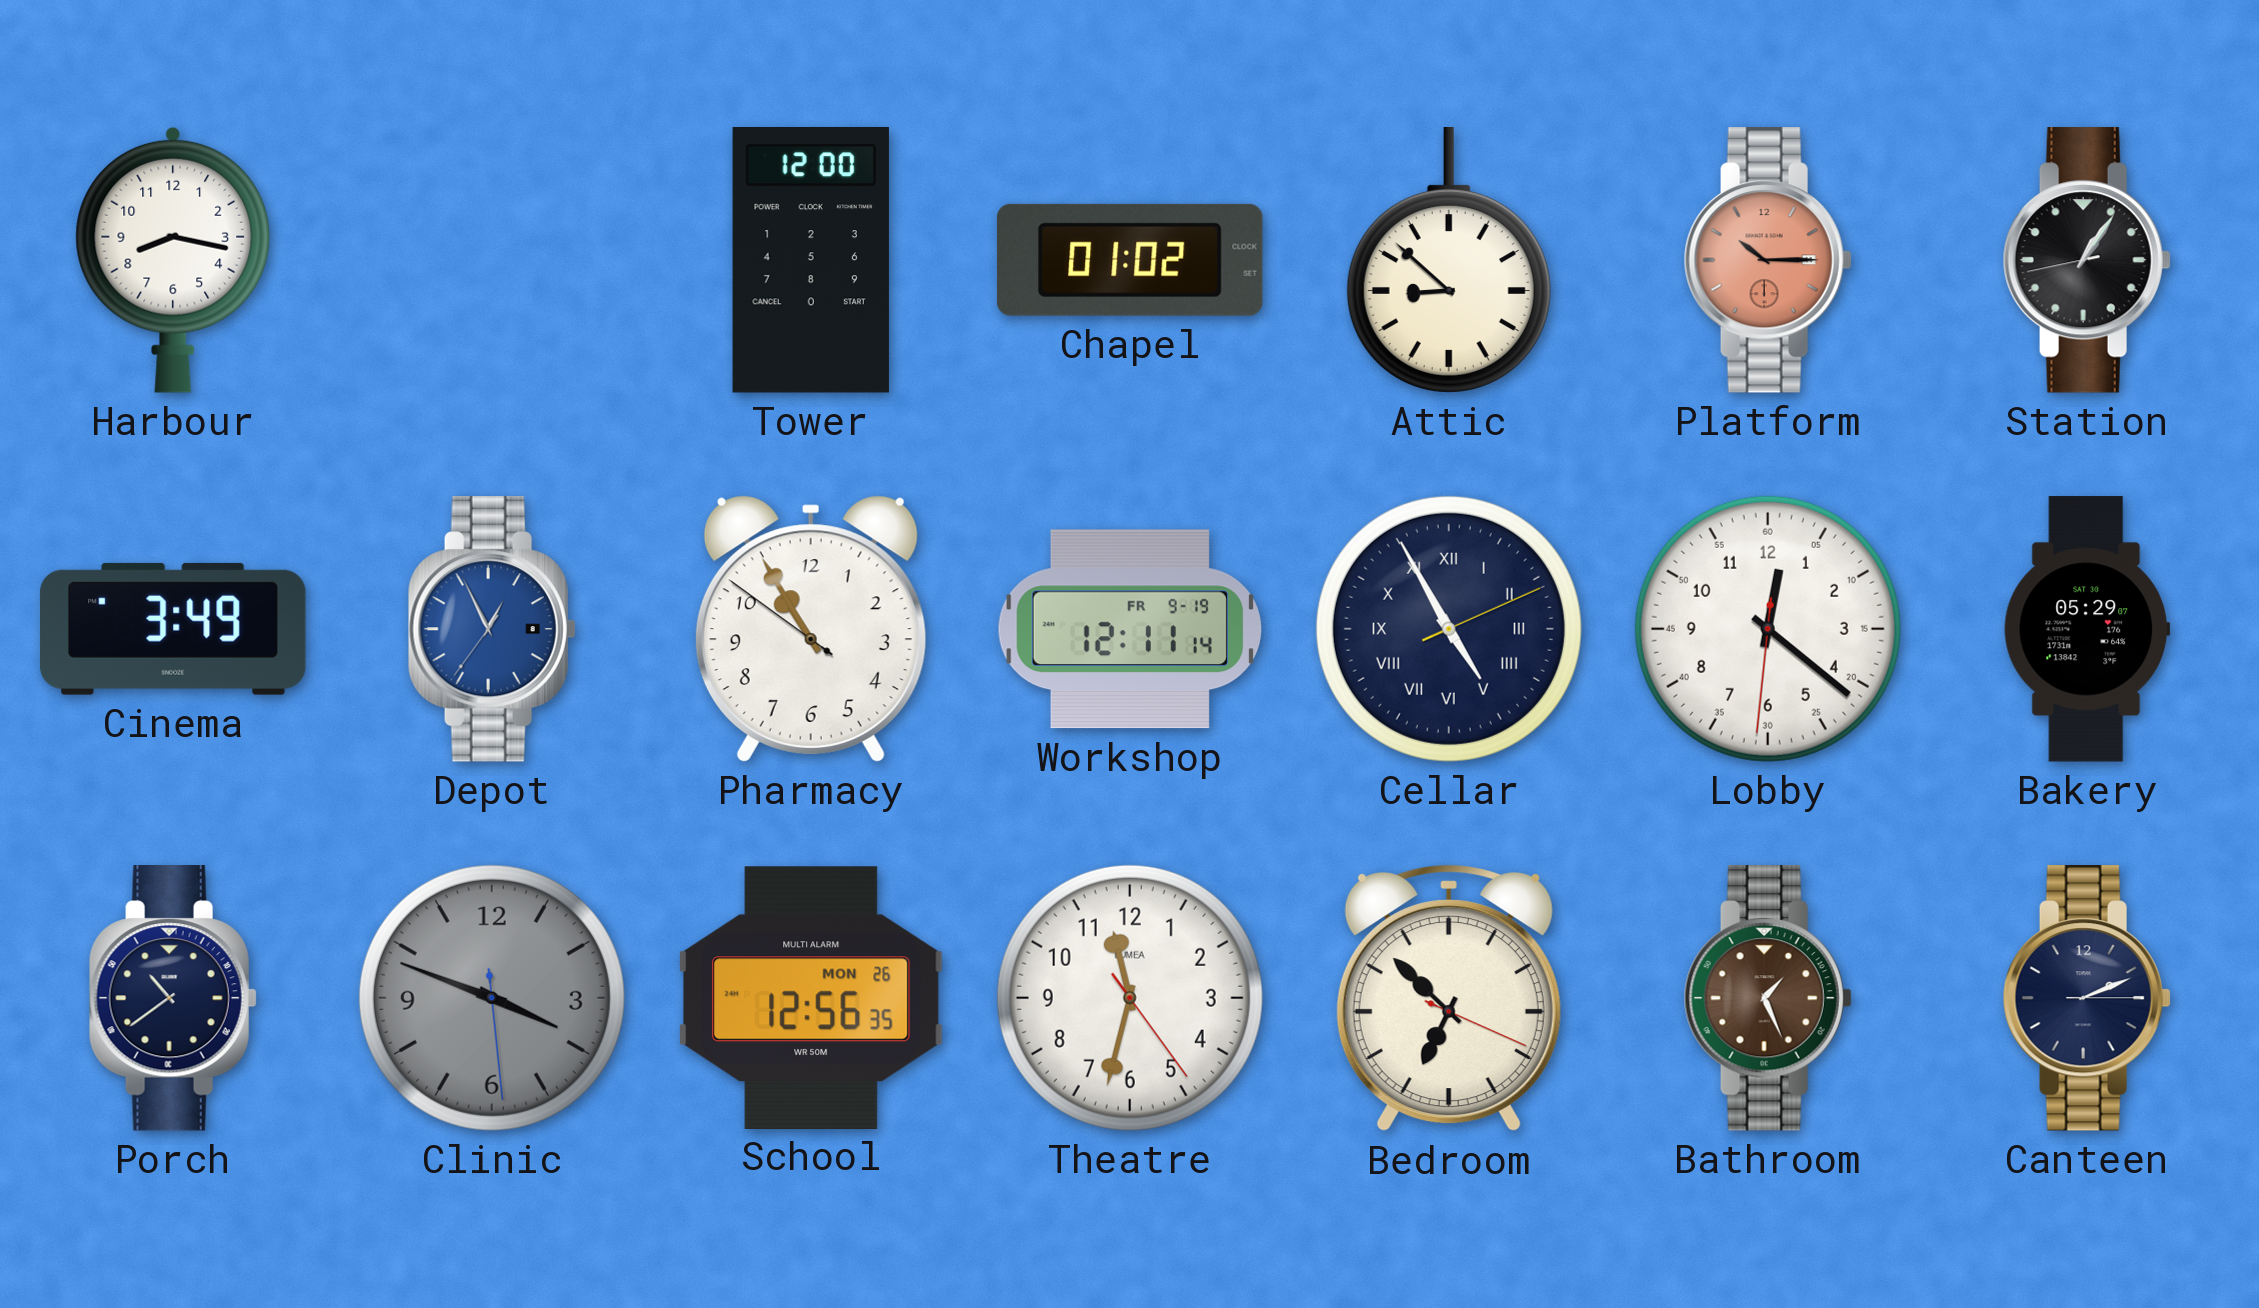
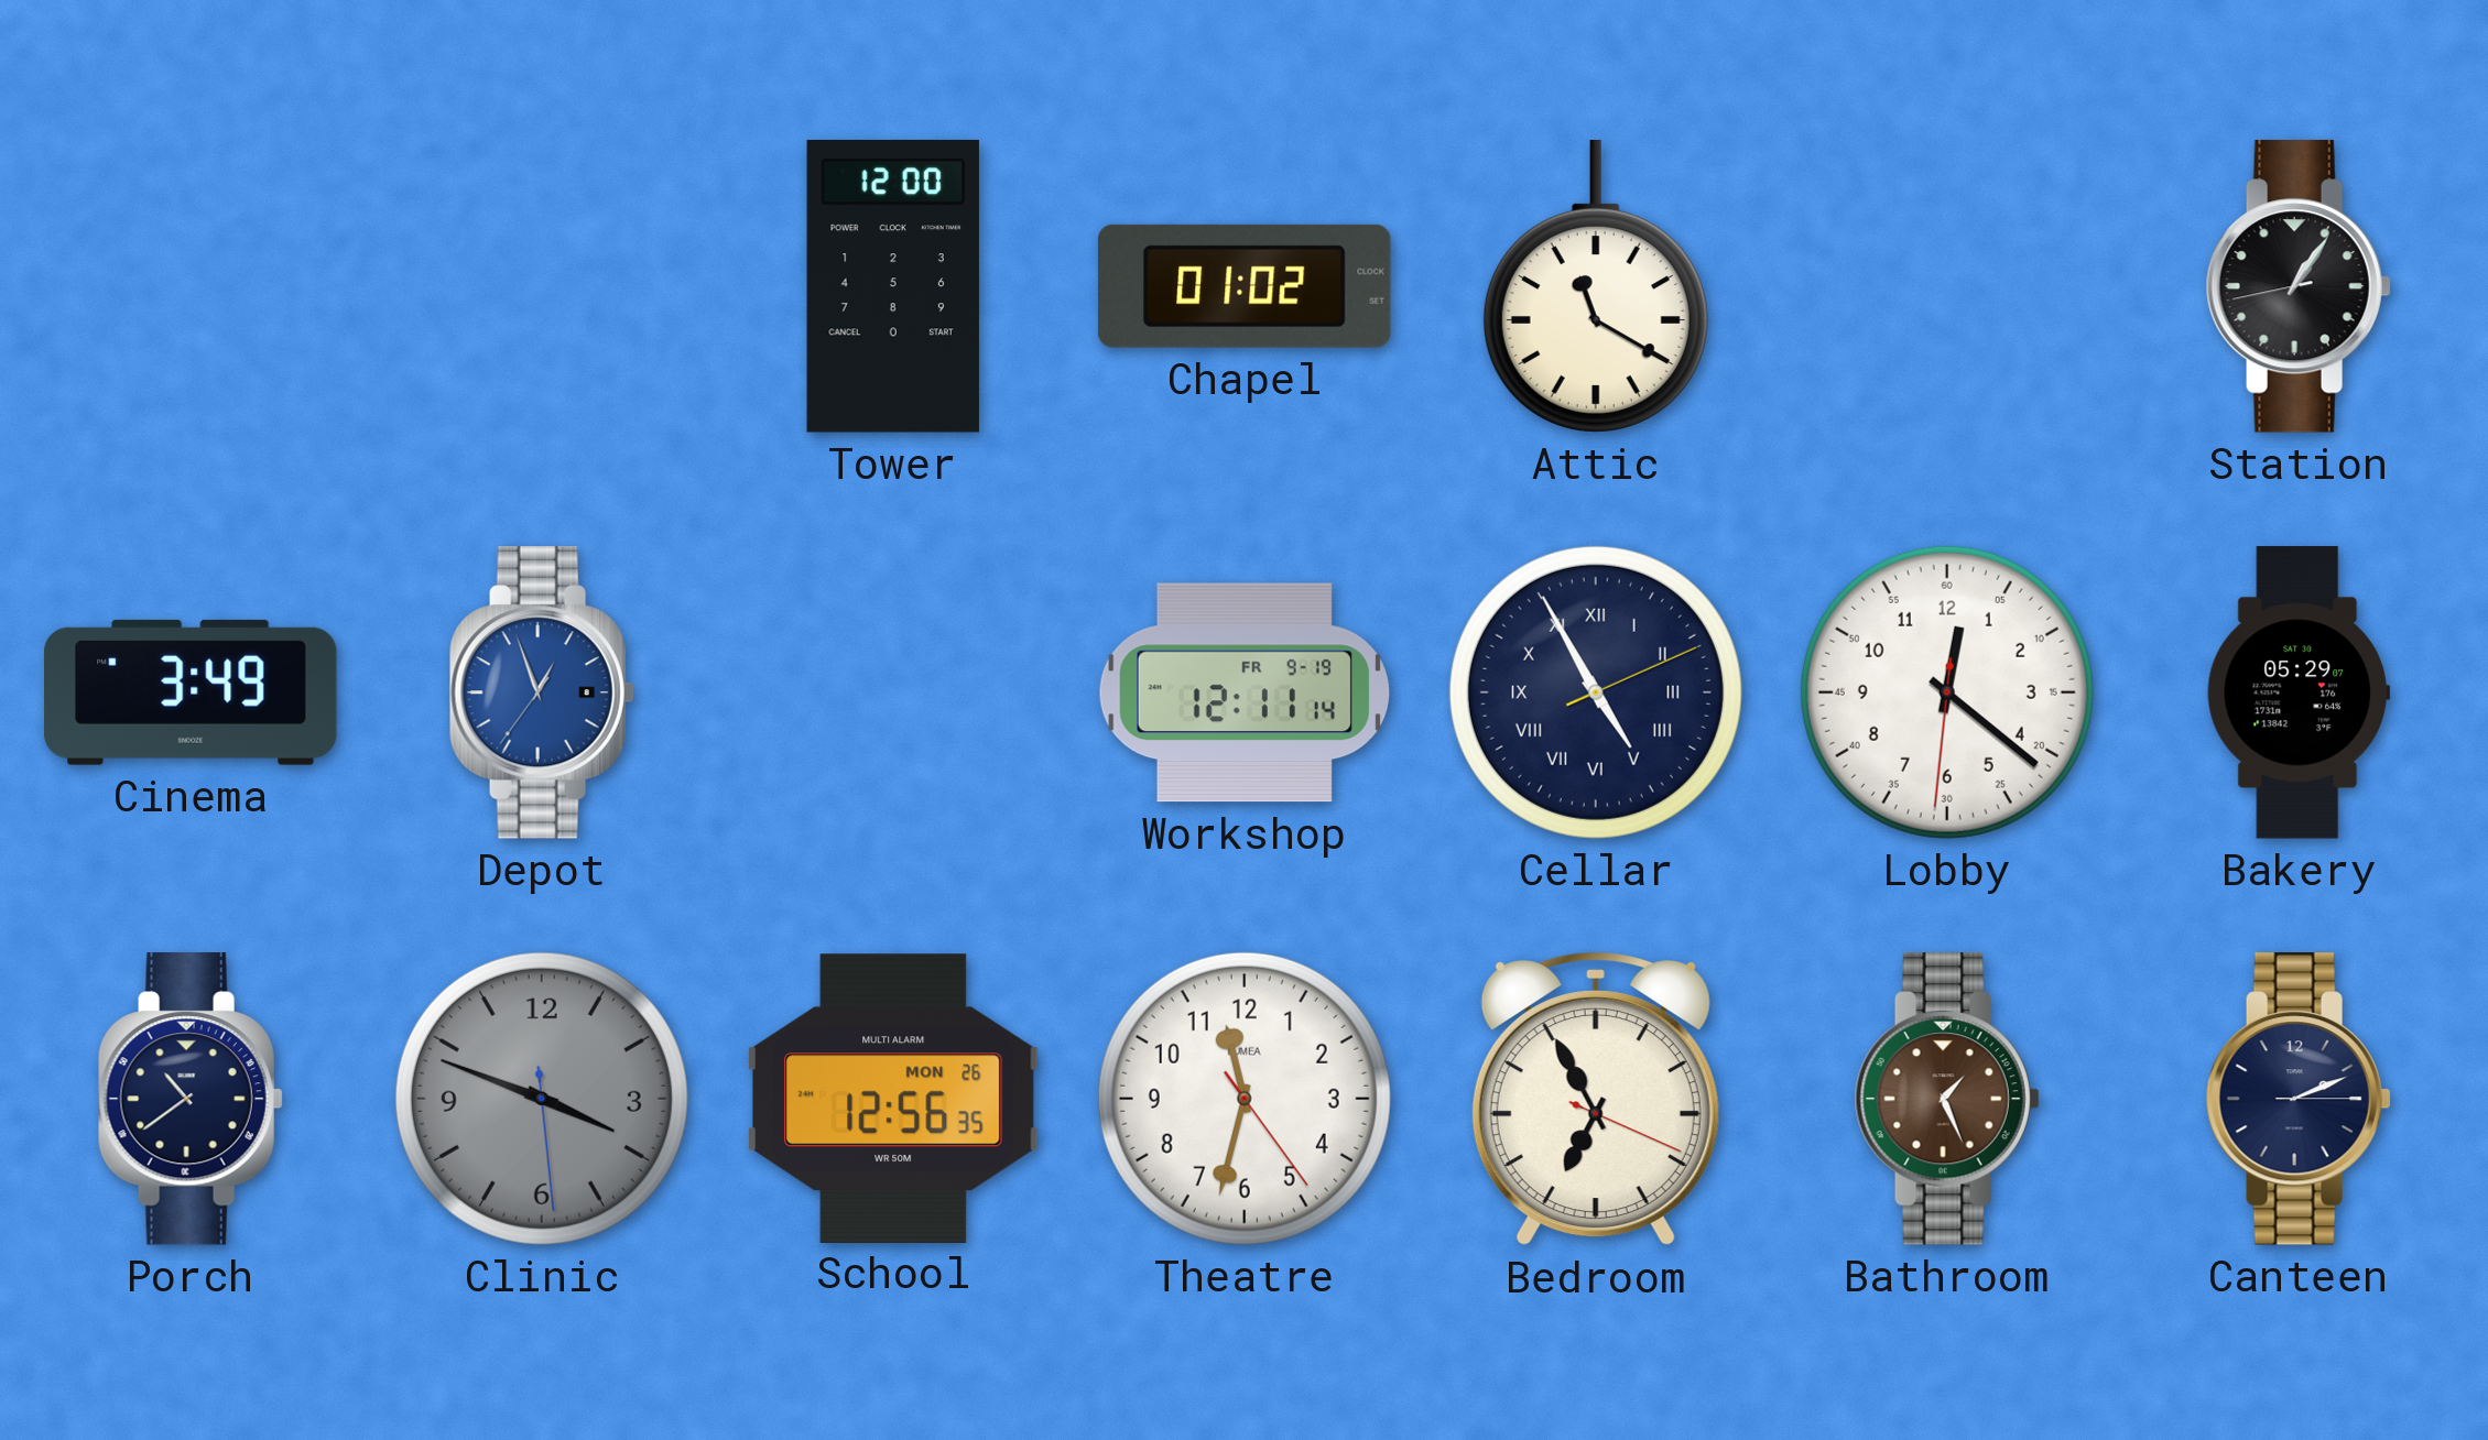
Harbour: 8:17 -> none
Attic: 8:52 -> 11:20
Platform: 10:15 -> none
Depot: 12:55 -> 12:56
Pharmacy: 10:54 -> none
Bedroom: 6:52 -> 6:55
